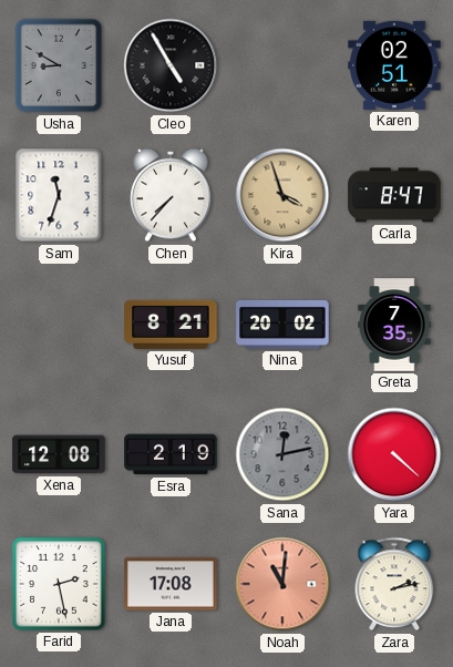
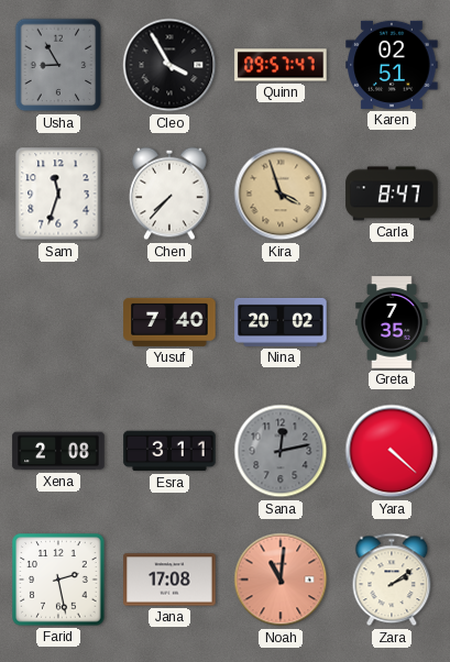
Usha: 8:50 -> 8:55
Cleo: 4:55 -> 3:55
Quinn: none -> 09:57
Yusuf: 8:21 -> 7:40
Xena: 12:08 -> 2:08
Esra: 2:19 -> 3:11
Zara: 2:13 -> 2:09
